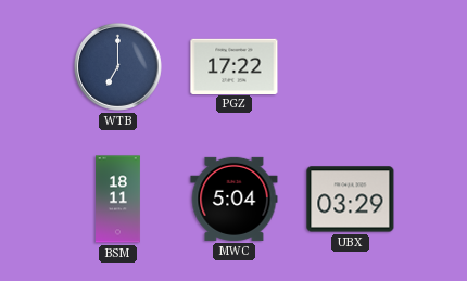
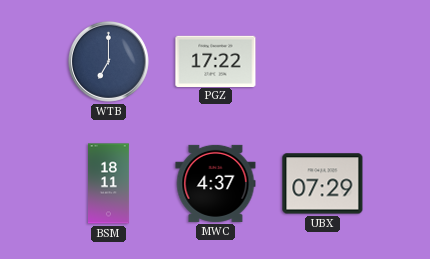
MWC: 5:04 -> 4:37
UBX: 03:29 -> 07:29
